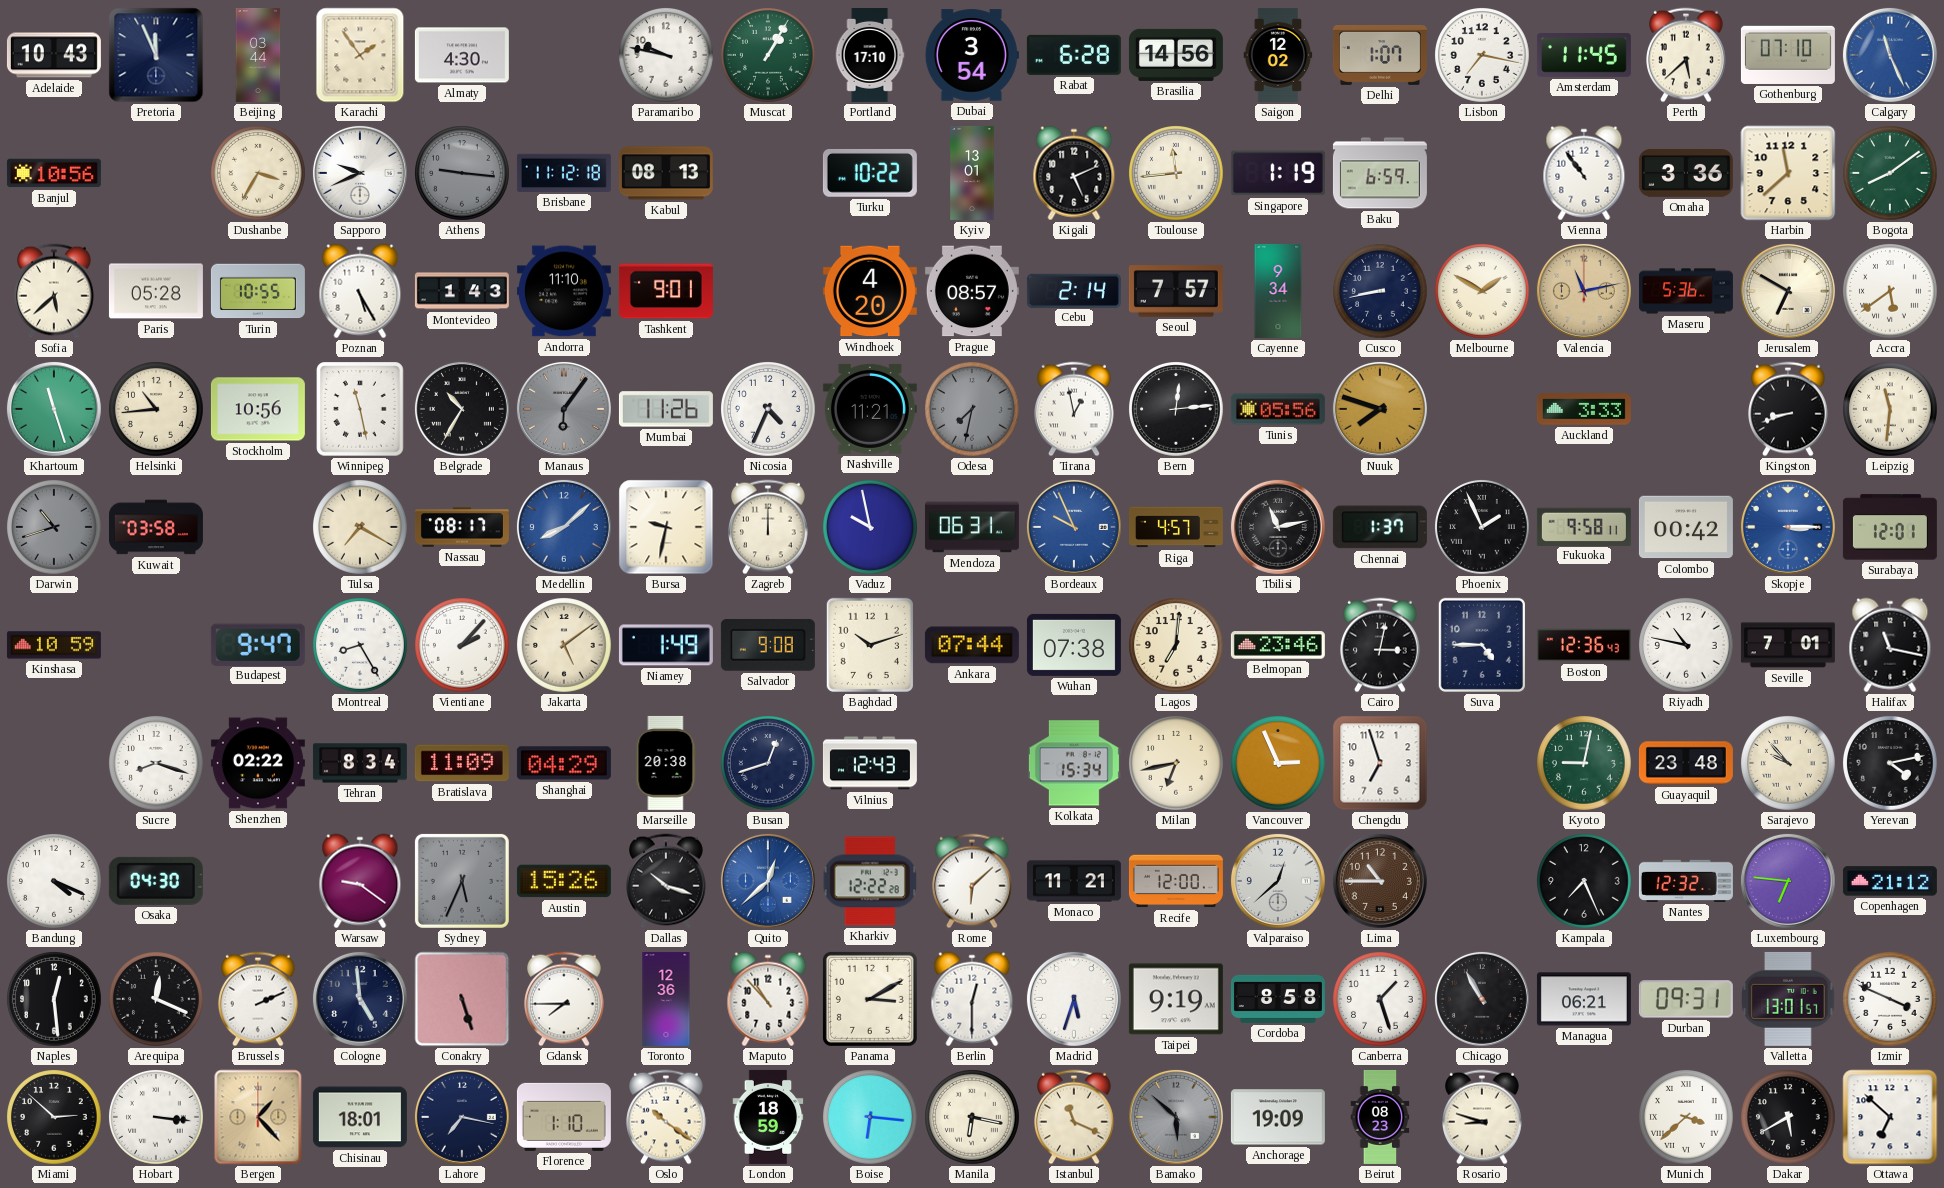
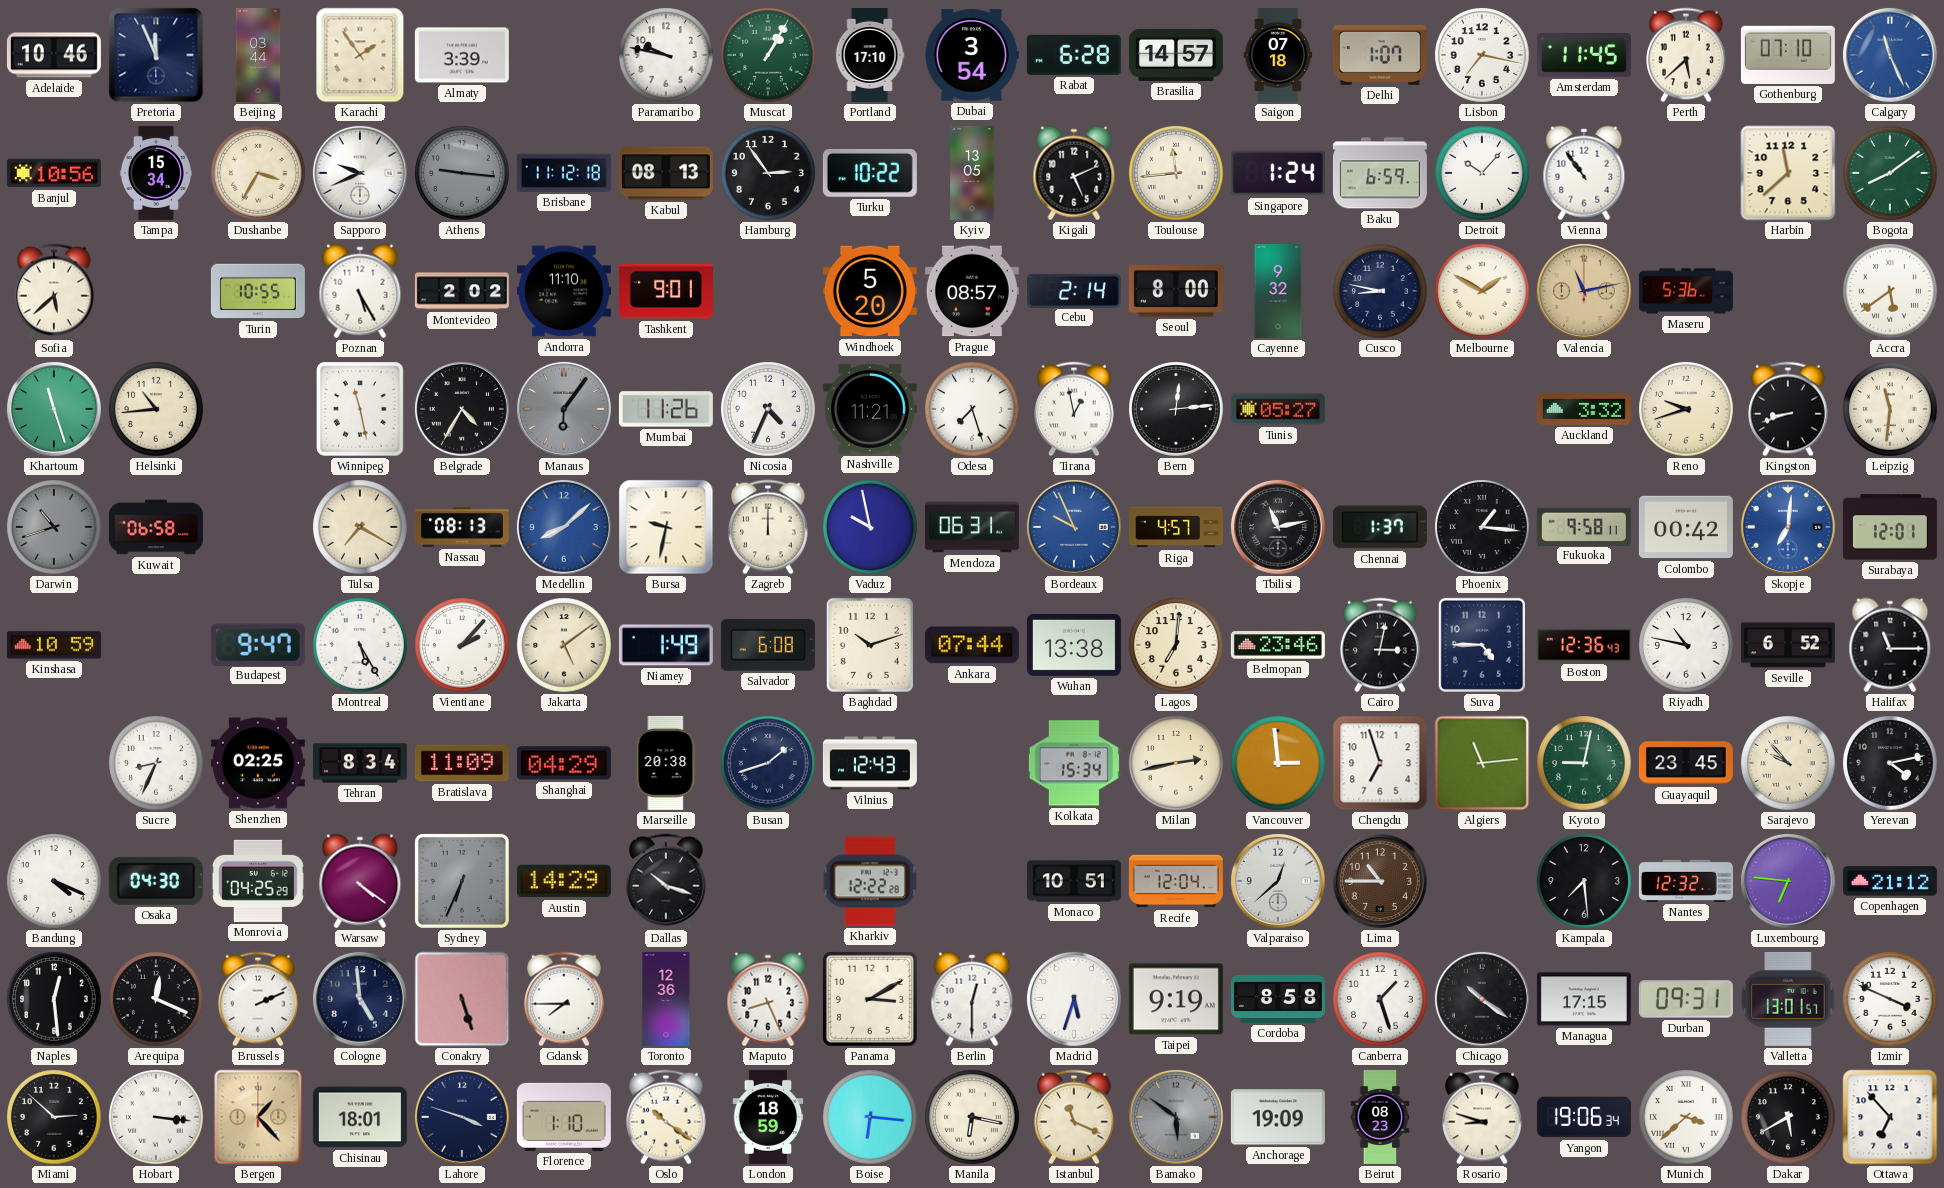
Adelaide: 10:43 -> 10:46
Almaty: 4:30 -> 3:39
Brasilia: 14:56 -> 14:57
Saigon: 12:02 -> 07:18
Tampa: none -> 15:34
Hamburg: none -> 2:54
Kyiv: 13:01 -> 13:05
Singapore: 1:19 -> 1:24
Detroit: none -> 10:07
Omaha: 3:36 -> none
Paris: 05:28 -> none
Montevideo: 1:43 -> 2:02
Windhoek: 4:20 -> 5:20
Seoul: 7:57 -> 8:00
Cayenne: 9:34 -> 9:32
Cusco: 8:43 -> 8:47
Jerusalem: 6:50 -> none
Stockholm: 10:56 -> none
Belgrade: 10:35 -> 4:35
Odesa: 7:32 -> 7:27
Odesa dial: grey -> white
Tunis: 05:56 -> 05:27
Nuuk: 7:48 -> none
Auckland: 3:33 -> 3:32
Reno: none -> 9:42
Kuwait: 03:58 -> 06:58
Nassau: 08:17 -> 08:13
Phoenix: 1:56 -> 1:16
Skopje: 3:15 -> 7:01
Montreal: 8:25 -> 5:25
Salvador: 9:08 -> 6:08
Wuhan: 07:38 -> 13:38
Seville: 7:01 -> 6:52
Halifax: 11:17 -> 11:15
Sucre: 8:18 -> 8:34
Shenzhen: 02:22 -> 02:25
Busan: 12:42 -> 1:42
Milan: 6:43 -> 2:43
Vancouver: 2:56 -> 2:59
Algiers: none -> 11:14
Guayaquil: 23:48 -> 23:45
Monrovia: none -> 04:25
Warsaw: 9:21 -> 4:21
Sydney: 5:34 -> 6:34
Austin: 15:26 -> 14:29
Quito: 12:38 -> none
Rome: 6:08 -> none
Monaco: 11:21 -> 10:51
Recife: 12:00 -> 12:04
Kampala: 7:26 -> 7:29
Maputo: 10:53 -> 8:26
Chicago: 10:55 -> 10:21
Managua: 06:21 -> 17:15
Lahore: 7:17 -> 3:48
Bamako: 5:52 -> 5:51
Yangon: none -> 19:06
Ottawa: 6:52 -> 6:53
